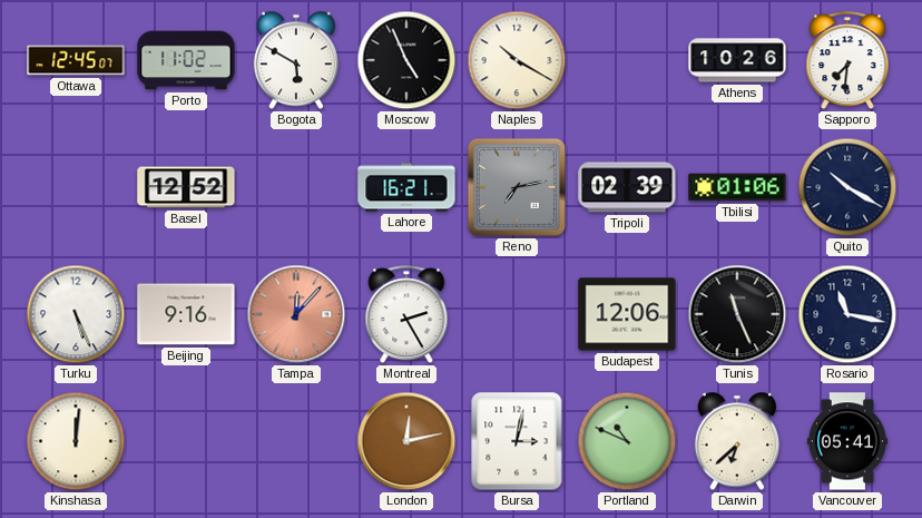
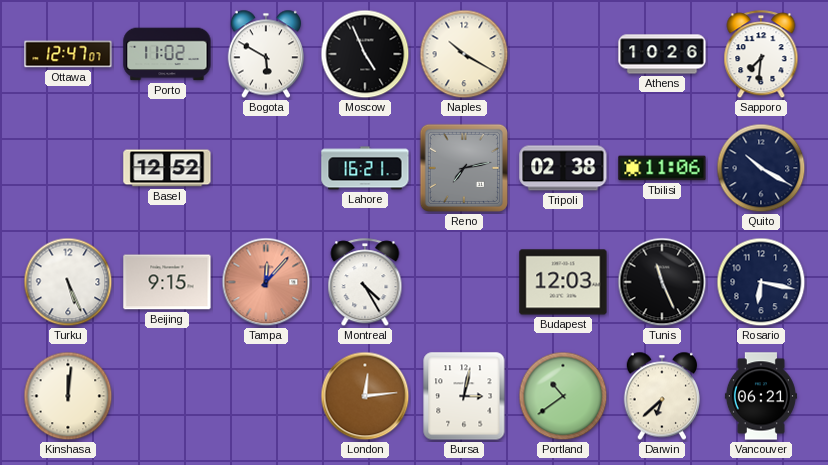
Ottawa: 12:45 -> 12:47
Tripoli: 02:39 -> 02:38
Tbilisi: 01:06 -> 11:06
Beijing: 9:16 -> 9:15
Montreal: 2:25 -> 4:25
Budapest: 12:06 -> 12:03
Rosario: 11:17 -> 6:17
London: 12:13 -> 12:14
Portland: 10:49 -> 10:39
Vancouver: 05:41 -> 06:21
